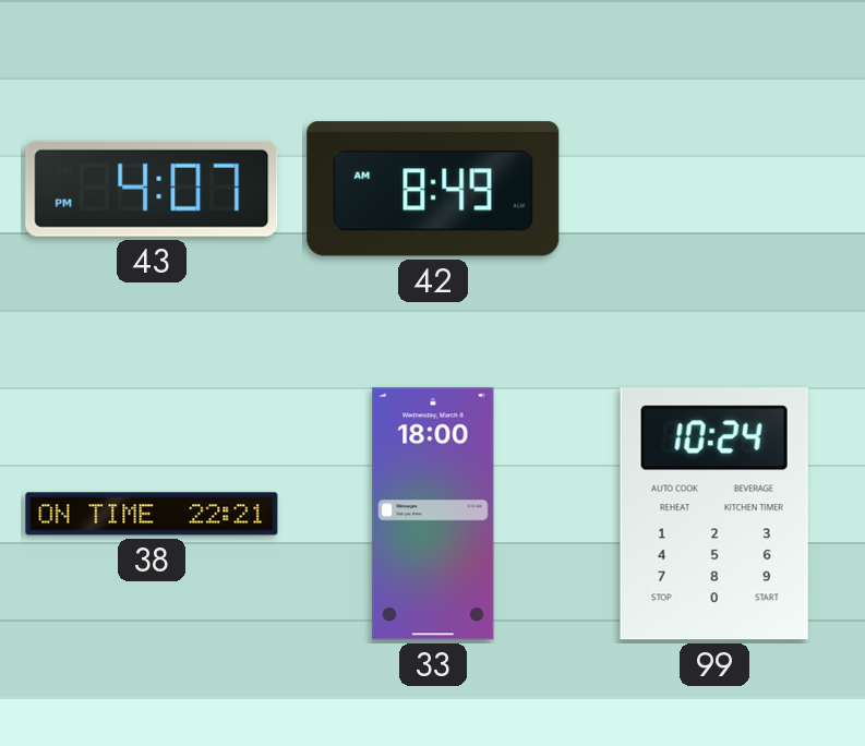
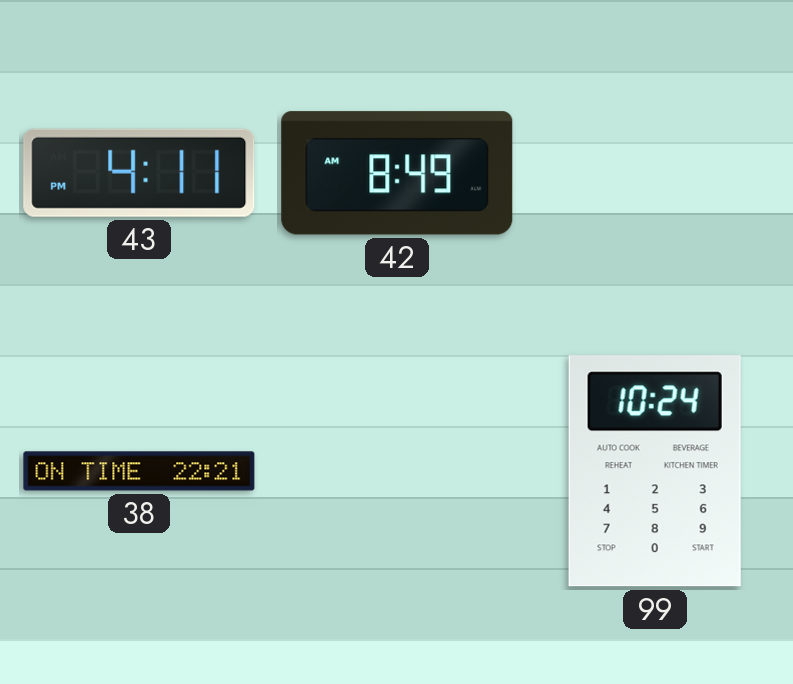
43: 4:07 -> 4:11
33: 18:00 -> none
